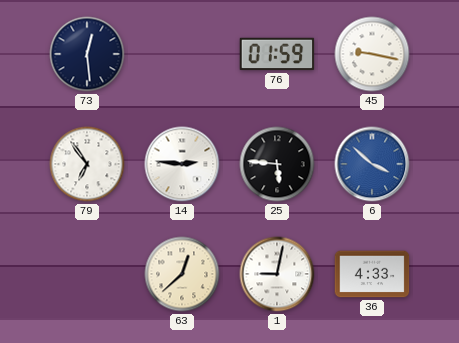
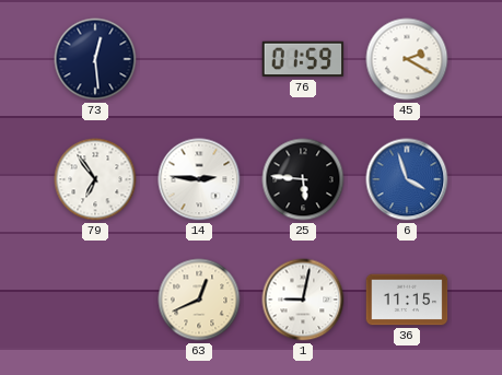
45: 9:17 -> 2:20
6: 3:52 -> 3:57
63: 12:38 -> 12:41
36: 4:33 -> 11:15
